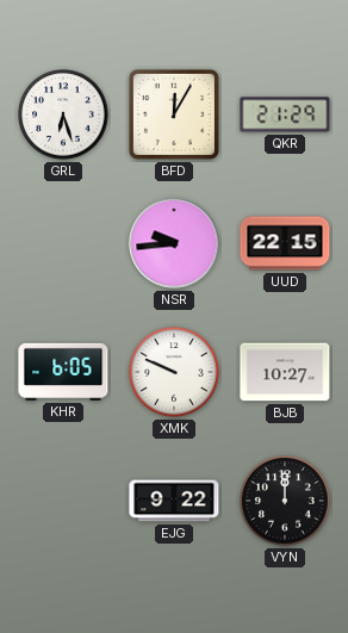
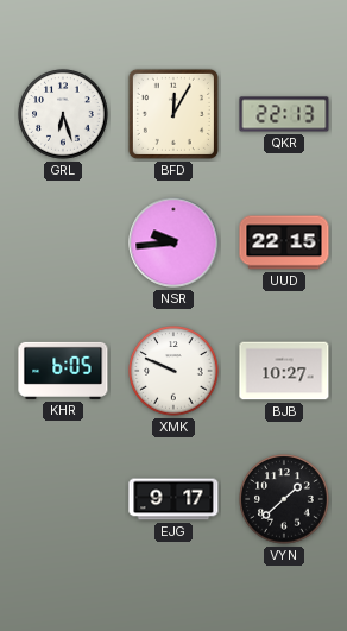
QKR: 21:29 -> 22:13
EJG: 9:22 -> 9:17
VYN: 12:00 -> 1:38
